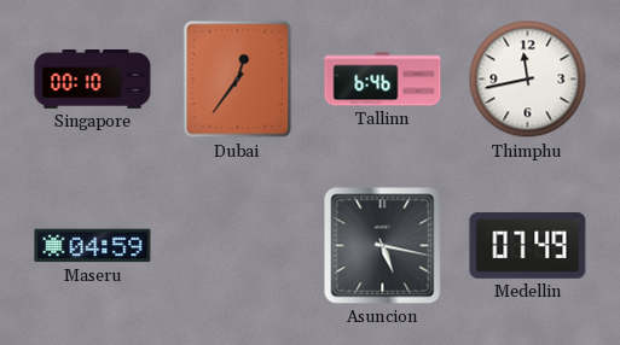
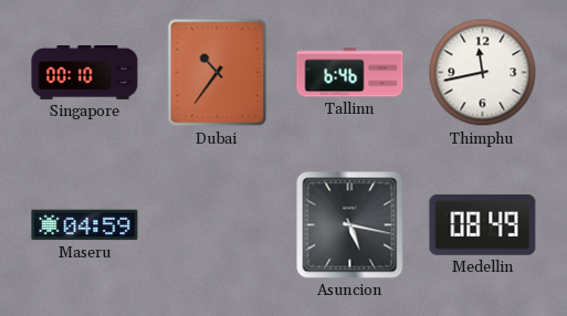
Dubai: 12:36 -> 10:36
Medellin: 07:49 -> 08:49
